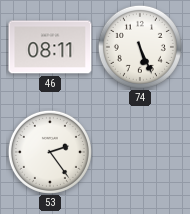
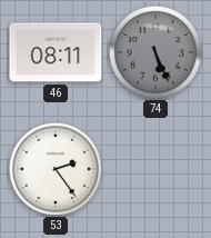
74 dial: white -> grey
